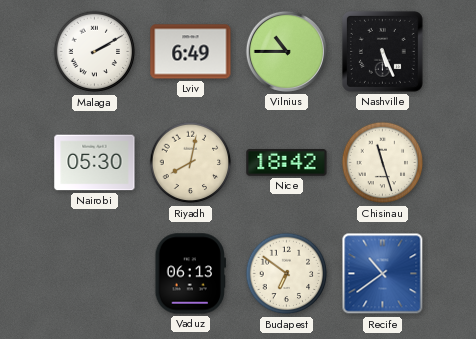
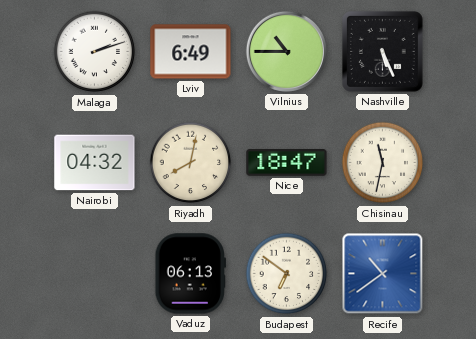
Malaga: 2:10 -> 2:12
Nairobi: 05:30 -> 04:32
Nice: 18:42 -> 18:47
Chisinau: 11:27 -> 11:32
